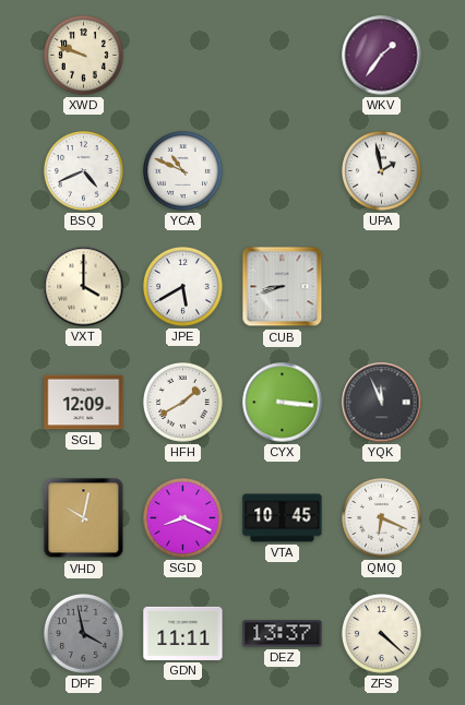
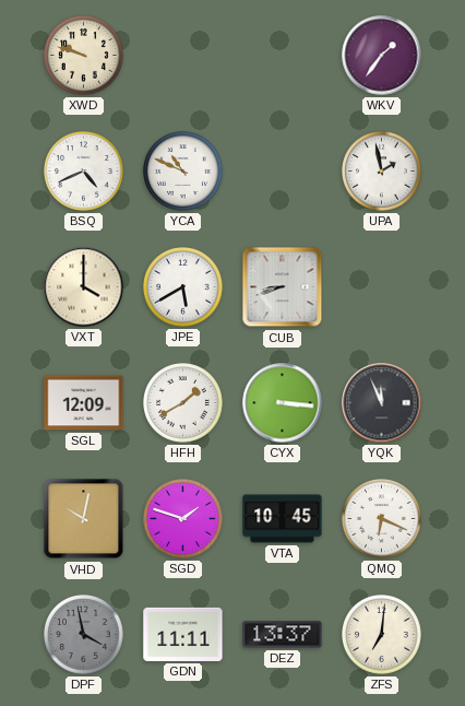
SGD: 8:19 -> 1:48
ZFS: 4:22 -> 7:01
